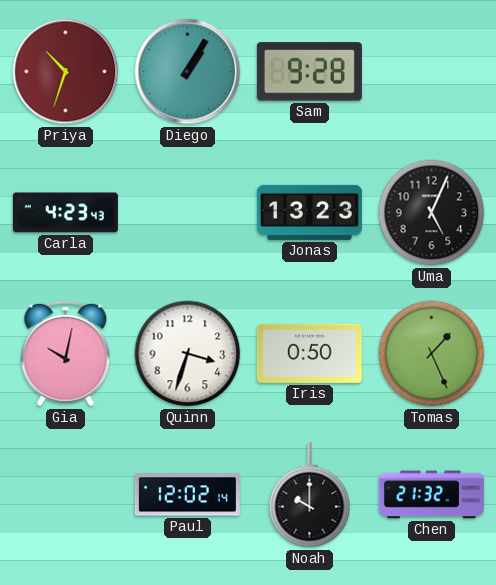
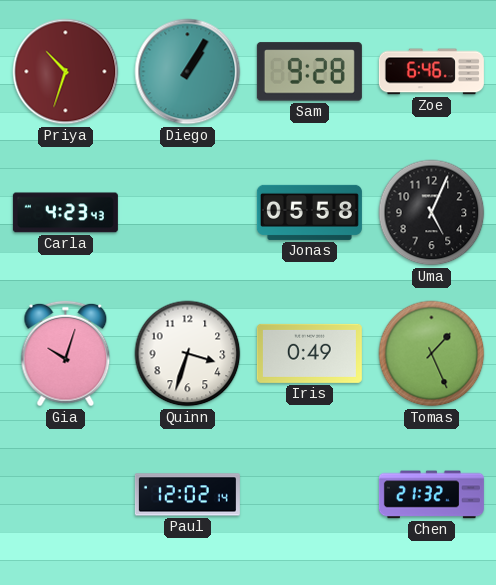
Zoe: none -> 6:46
Jonas: 13:23 -> 05:58
Gia: 10:02 -> 10:03
Iris: 0:50 -> 0:49
Noah: 10:00 -> none
